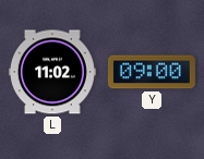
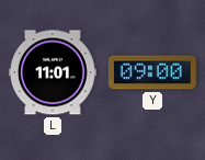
L: 11:02 -> 11:01
